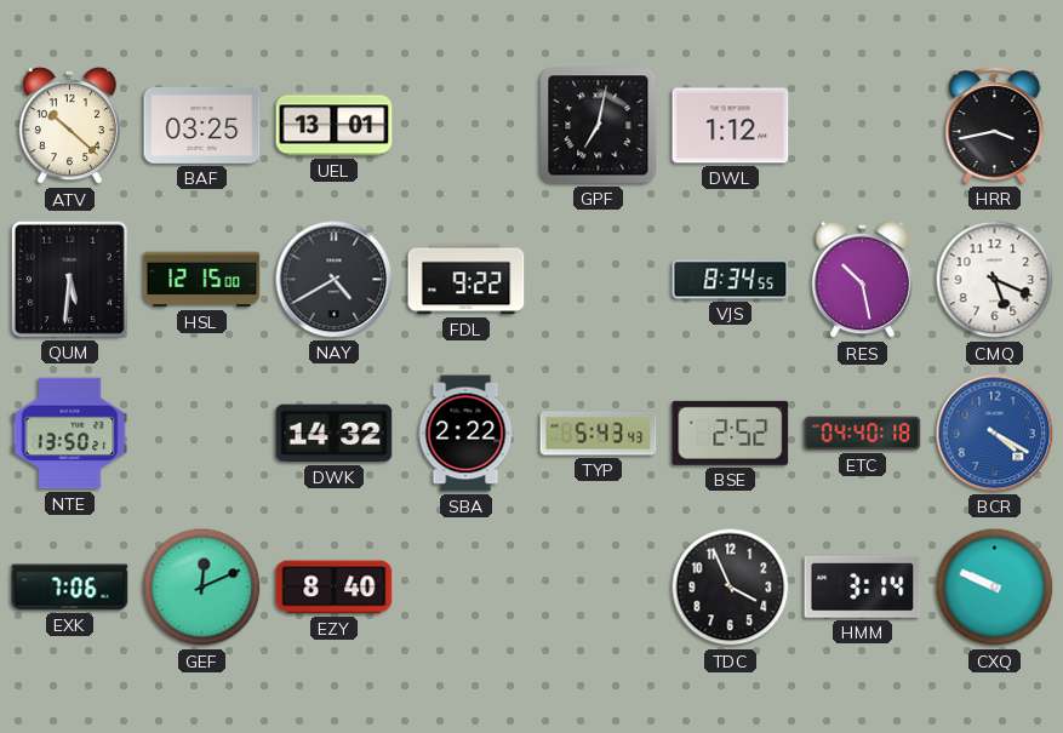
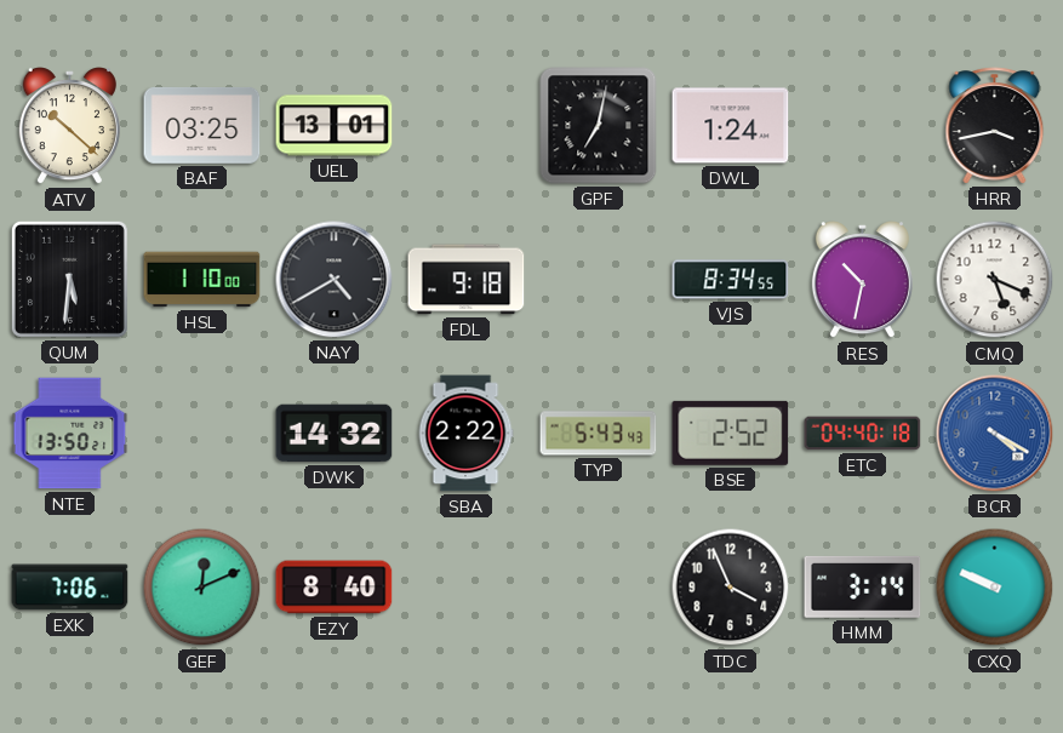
DWL: 1:12 -> 1:24
HSL: 12:15 -> 1:10
FDL: 9:22 -> 9:18
RES: 10:28 -> 10:32
